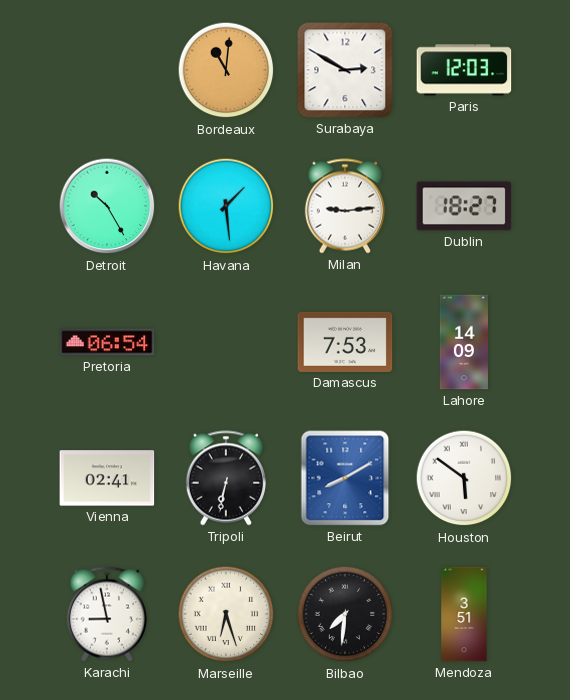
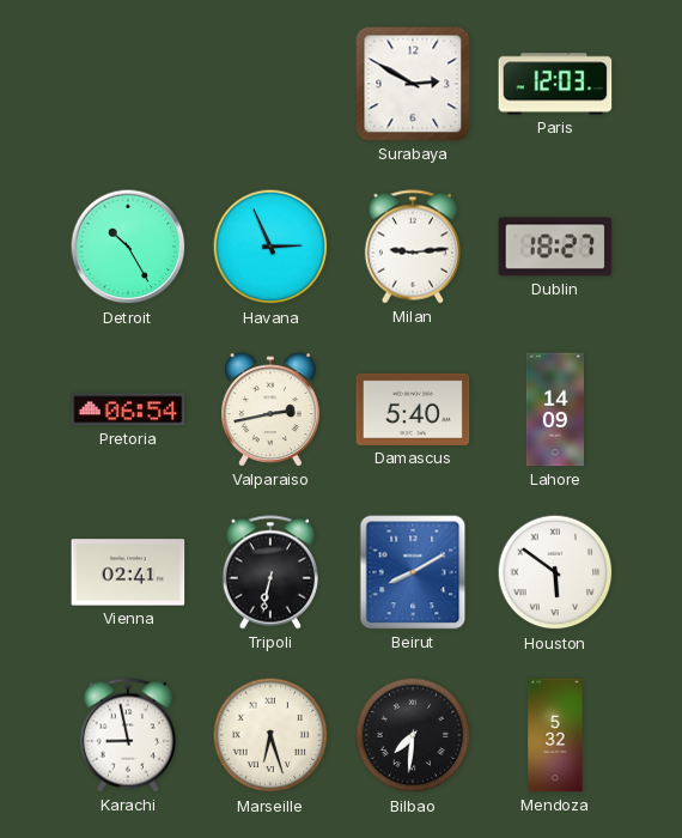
Bordeaux: 11:01 -> none
Havana: 1:29 -> 2:56
Valparaiso: none -> 2:43
Damascus: 7:53 -> 5:40
Mendoza: 3:51 -> 5:32
